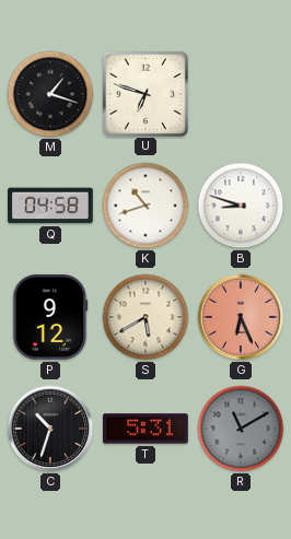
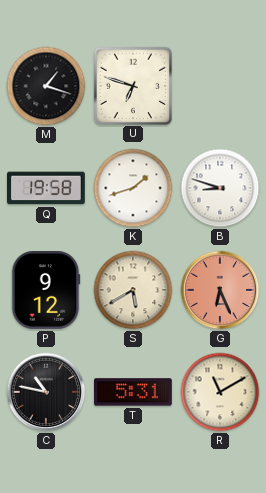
Q: 04:58 -> 19:58
K: 10:42 -> 1:42
C: 10:33 -> 10:47
R dial: grey -> cream
